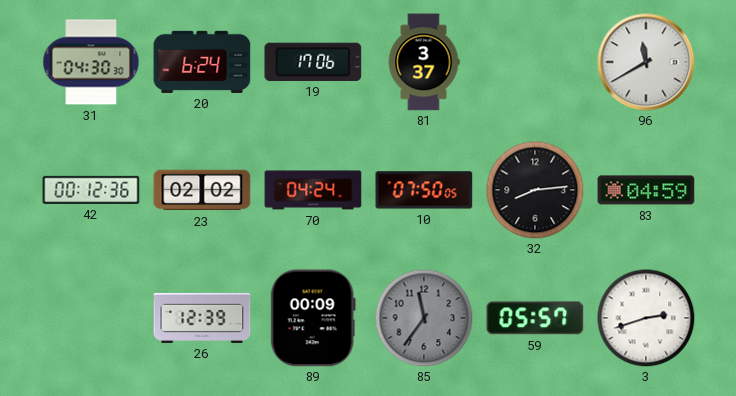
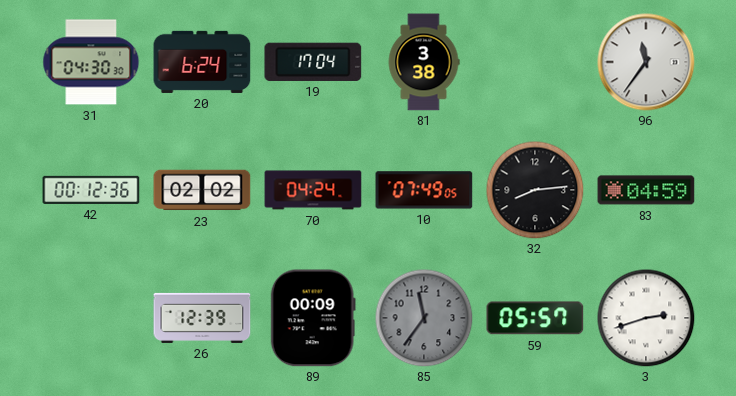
19: 17:06 -> 17:04
81: 3:37 -> 3:38
96: 11:40 -> 11:36
10: 07:50 -> 07:49
